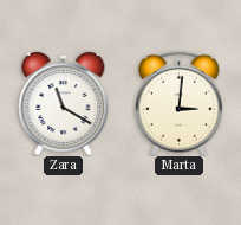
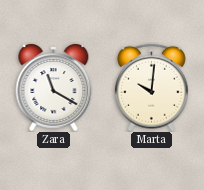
Marta: 3:01 -> 10:01
